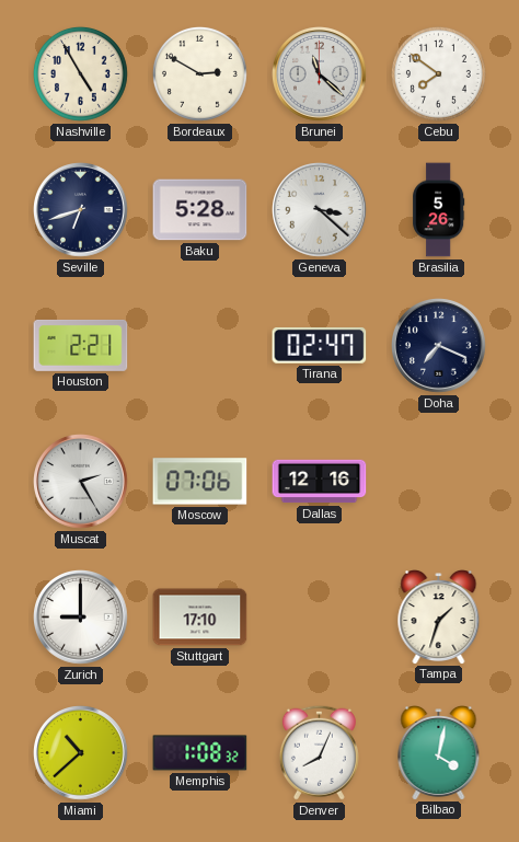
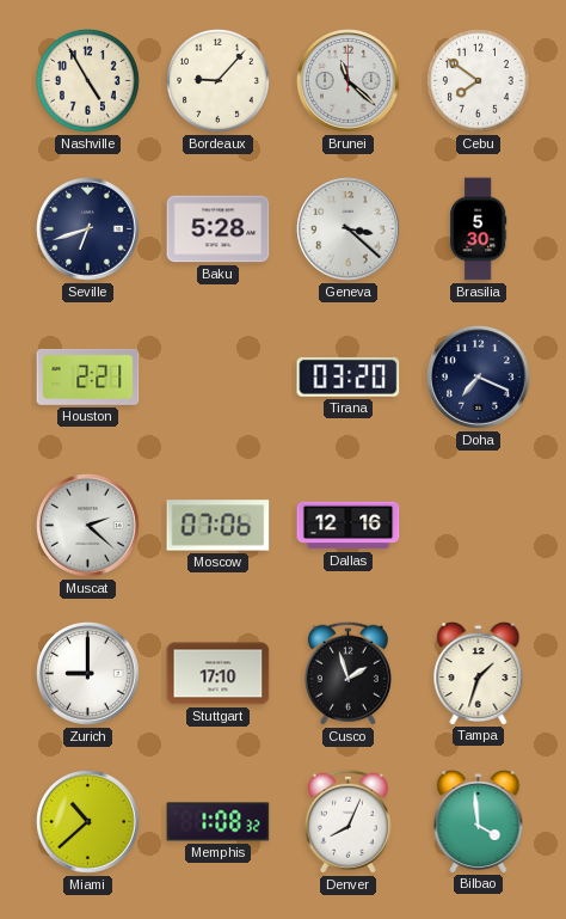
Bordeaux: 2:50 -> 9:07
Brasilia: 5:26 -> 5:30
Tirana: 02:47 -> 03:20
Muscat: 2:25 -> 2:22
Cusco: none -> 1:57
Bilbao: 4:02 -> 3:59
